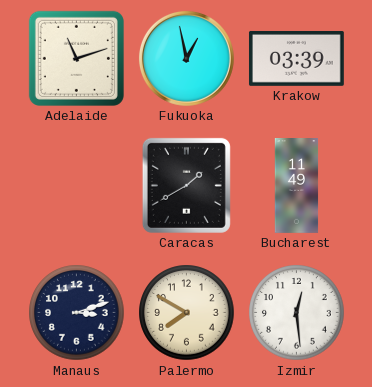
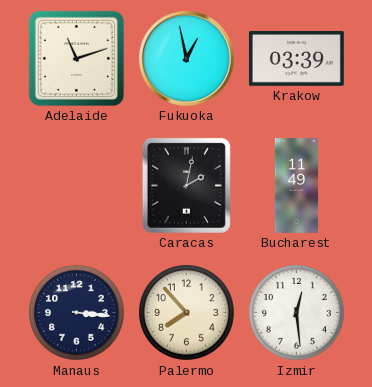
Caracas: 1:40 -> 2:02
Manaus: 3:12 -> 3:16
Palermo: 7:50 -> 7:53
